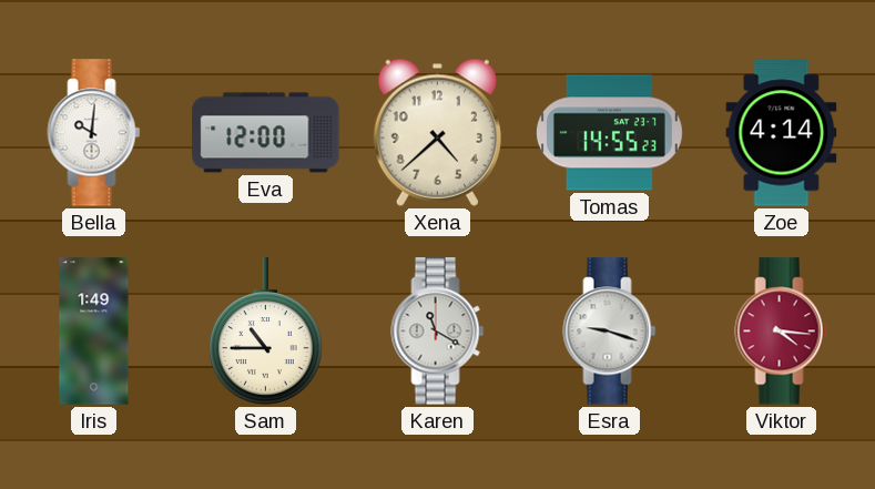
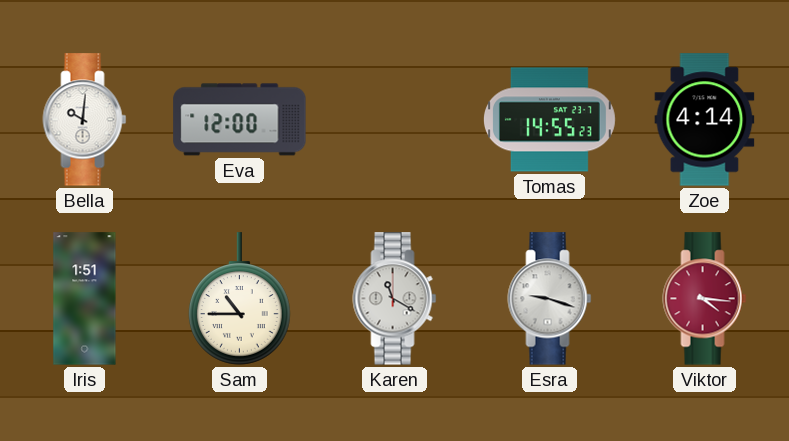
Xena: 4:38 -> none
Iris: 1:49 -> 1:51
